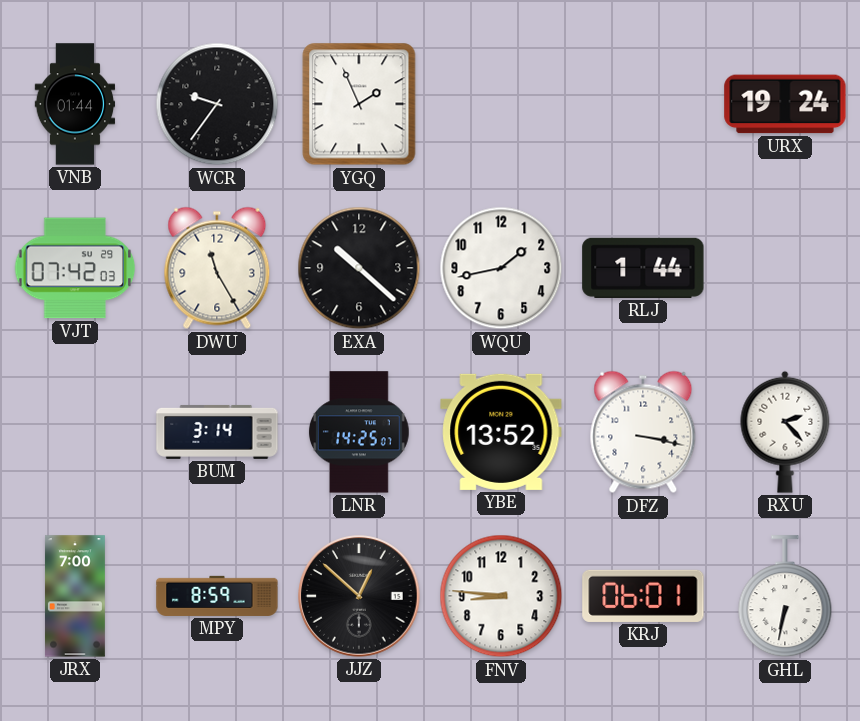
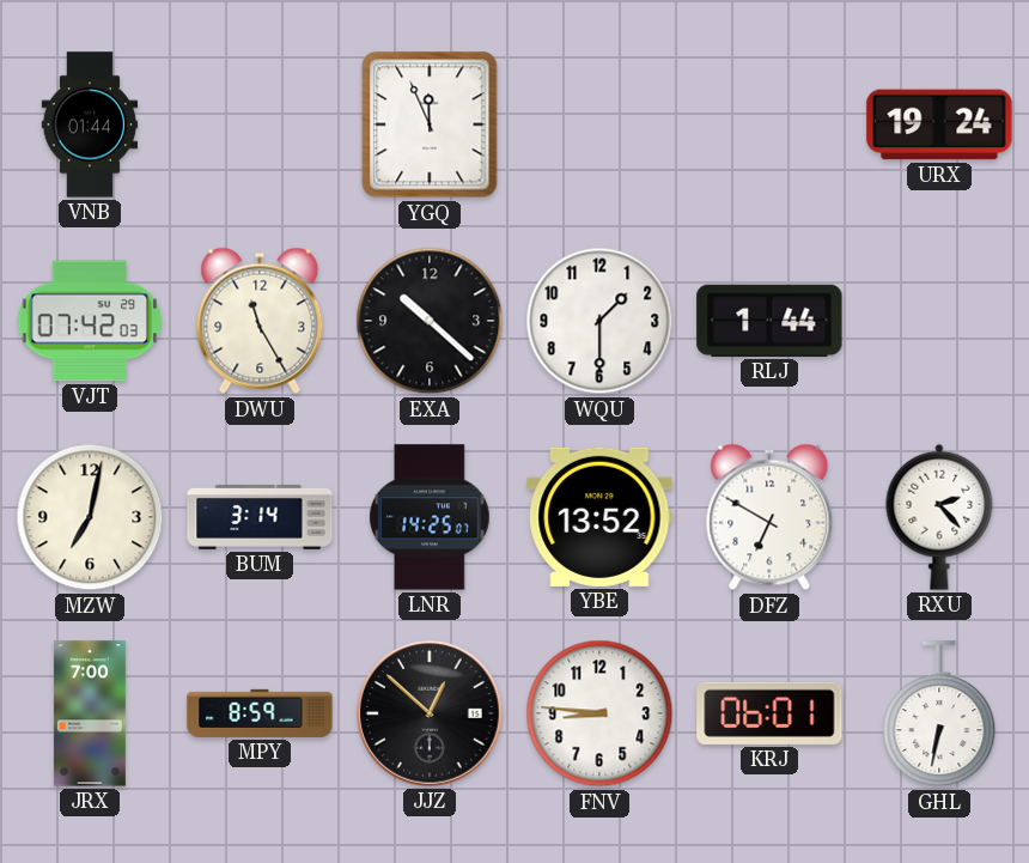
WCR: 9:36 -> none
YGQ: 1:56 -> 11:56
WQU: 1:43 -> 1:30
MZW: none -> 7:02
DFZ: 3:17 -> 6:50
